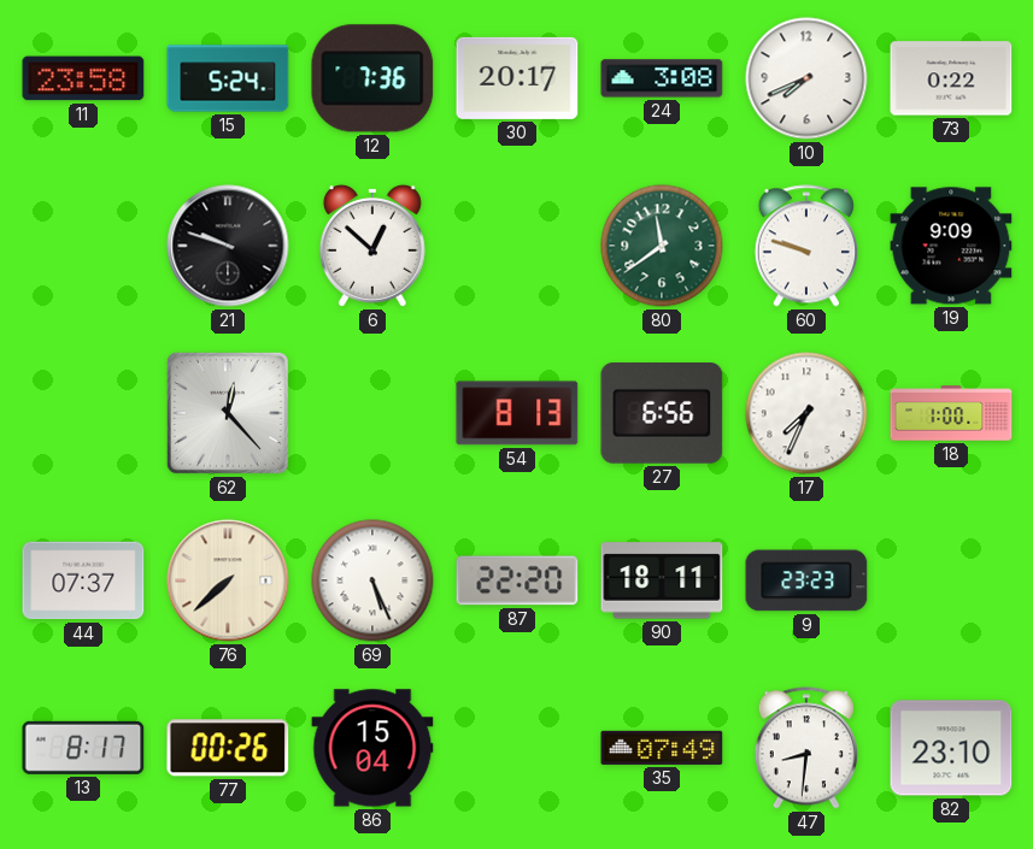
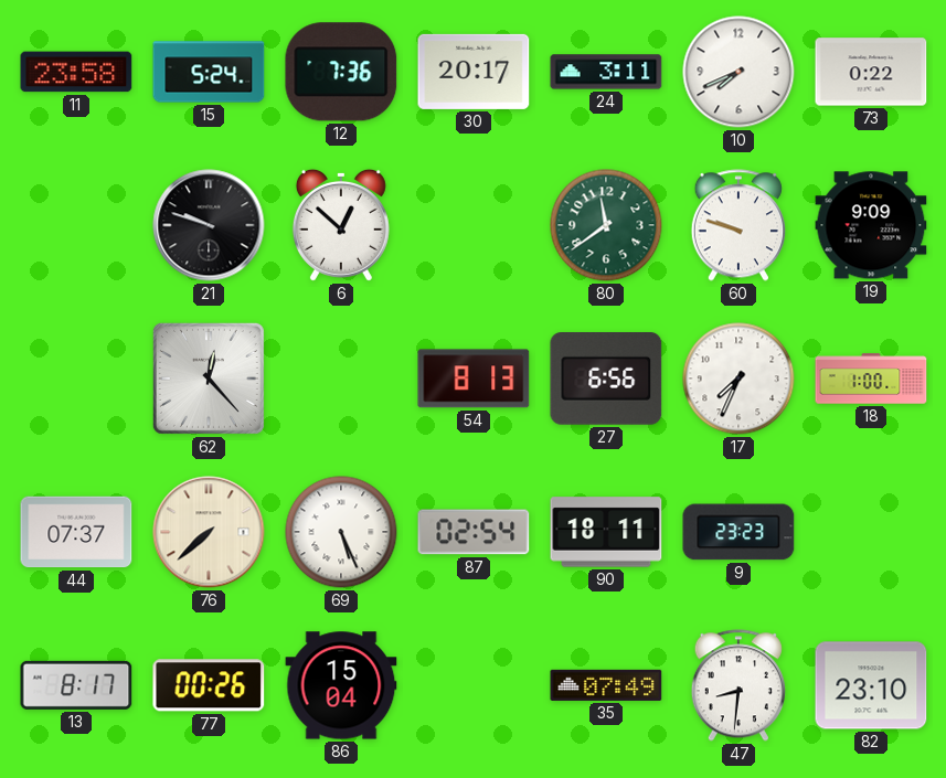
24: 3:08 -> 3:11
87: 22:20 -> 02:54
